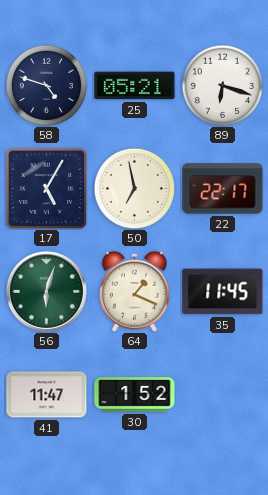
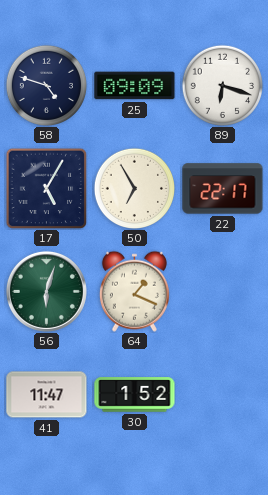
25: 05:21 -> 09:09
50: 6:58 -> 6:55
35: 11:45 -> none
